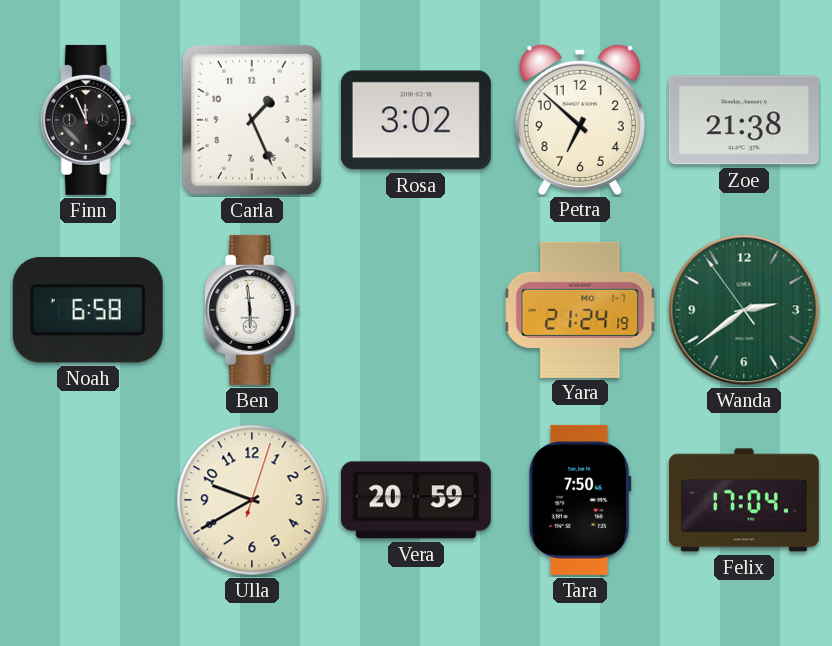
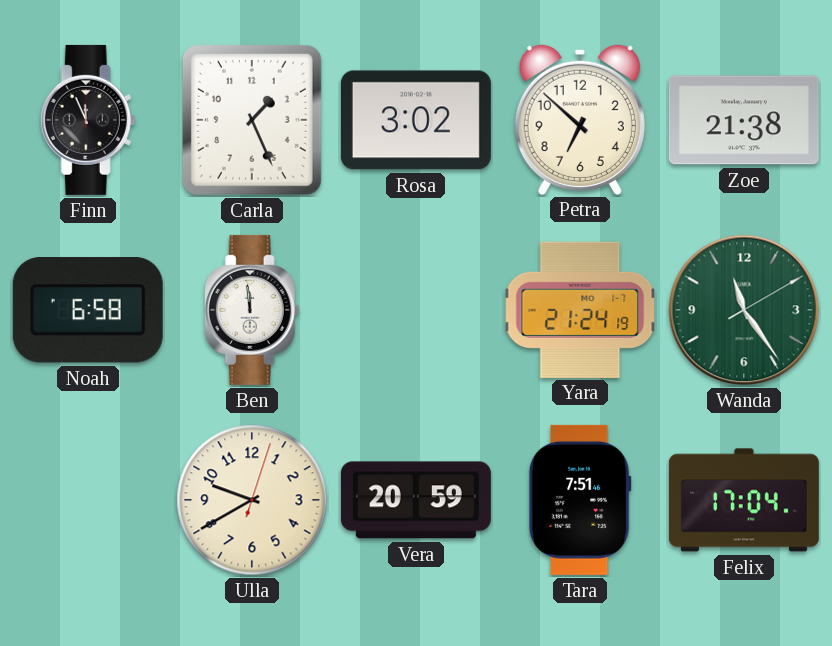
Ben: 5:59 -> 11:59
Wanda: 2:38 -> 11:24
Tara: 7:50 -> 7:51
